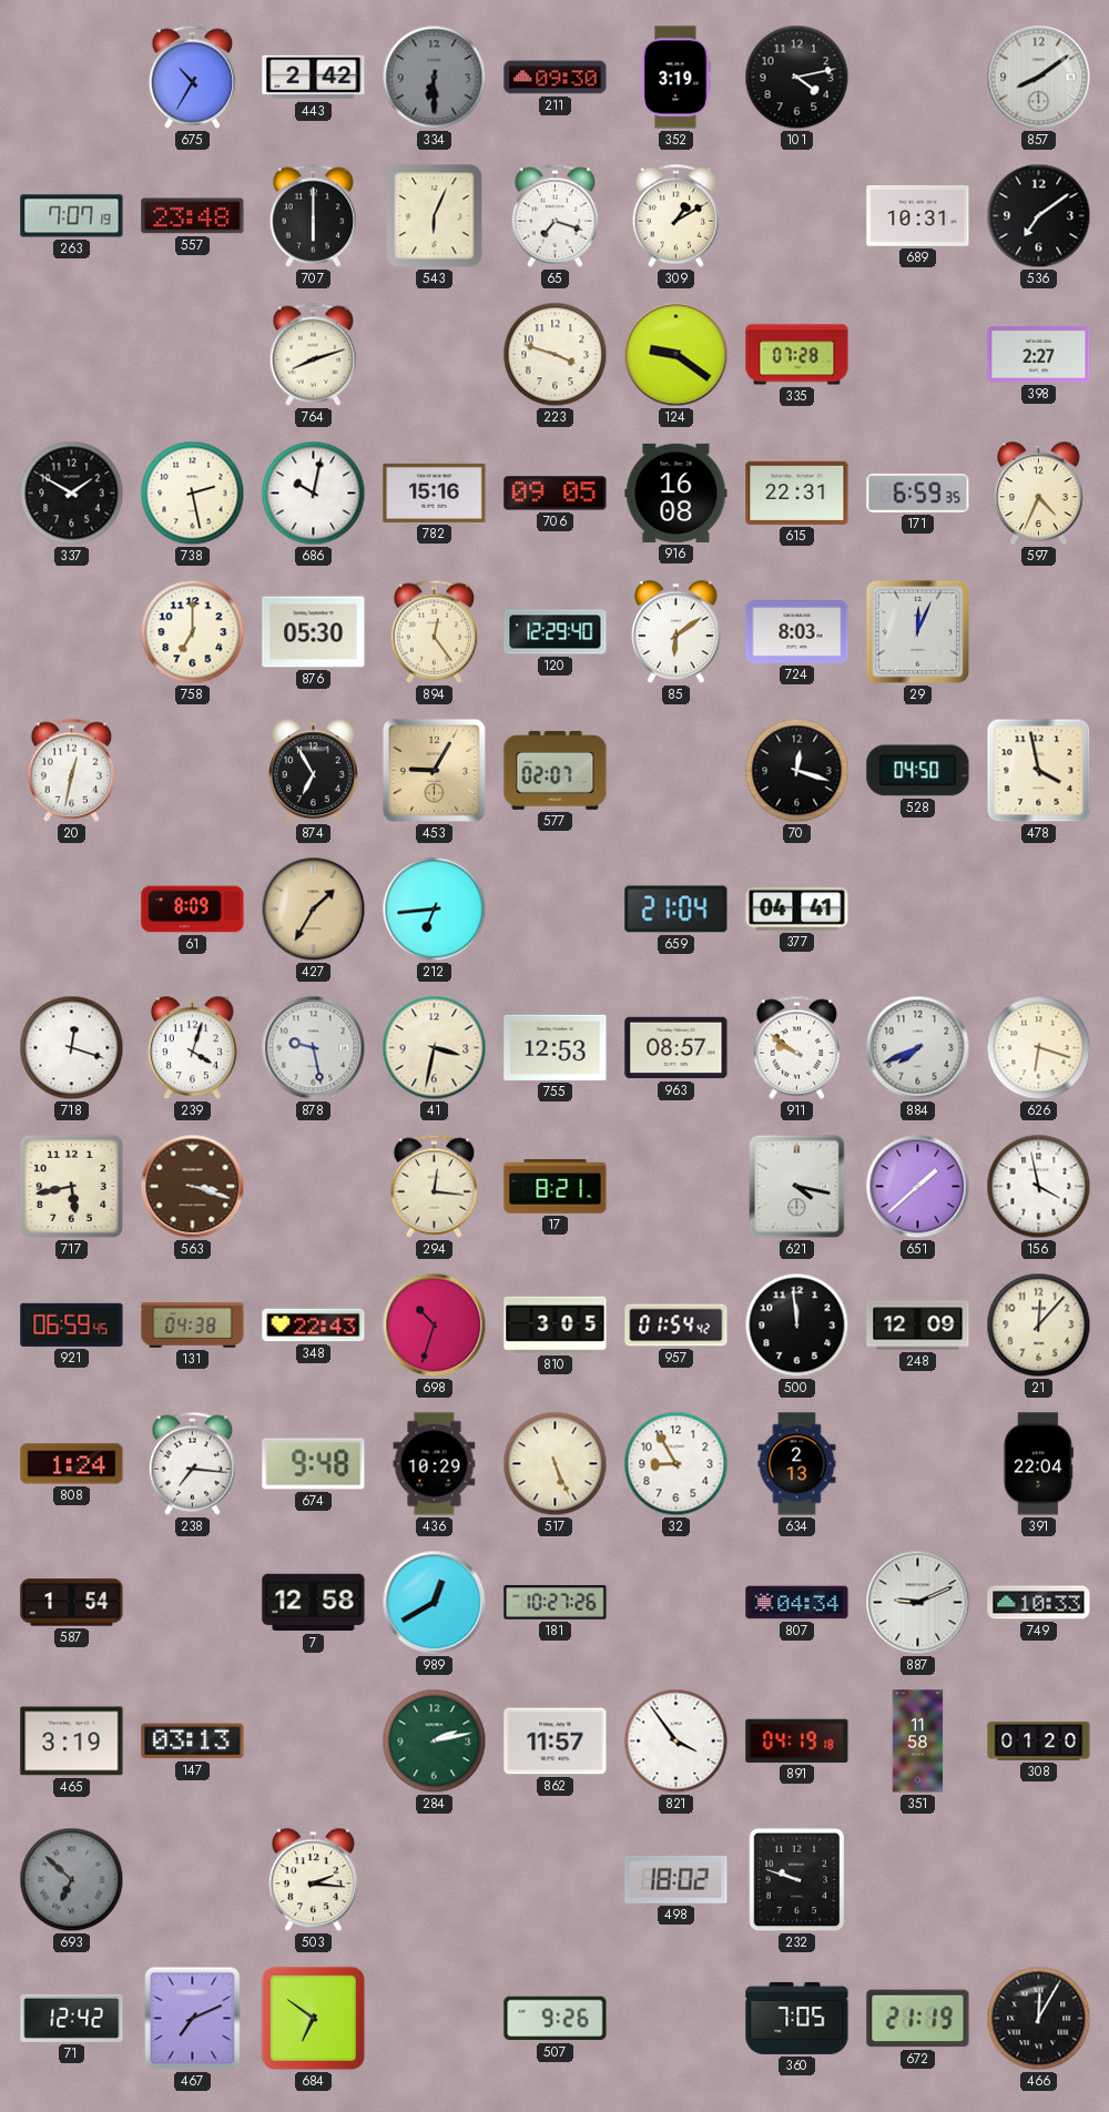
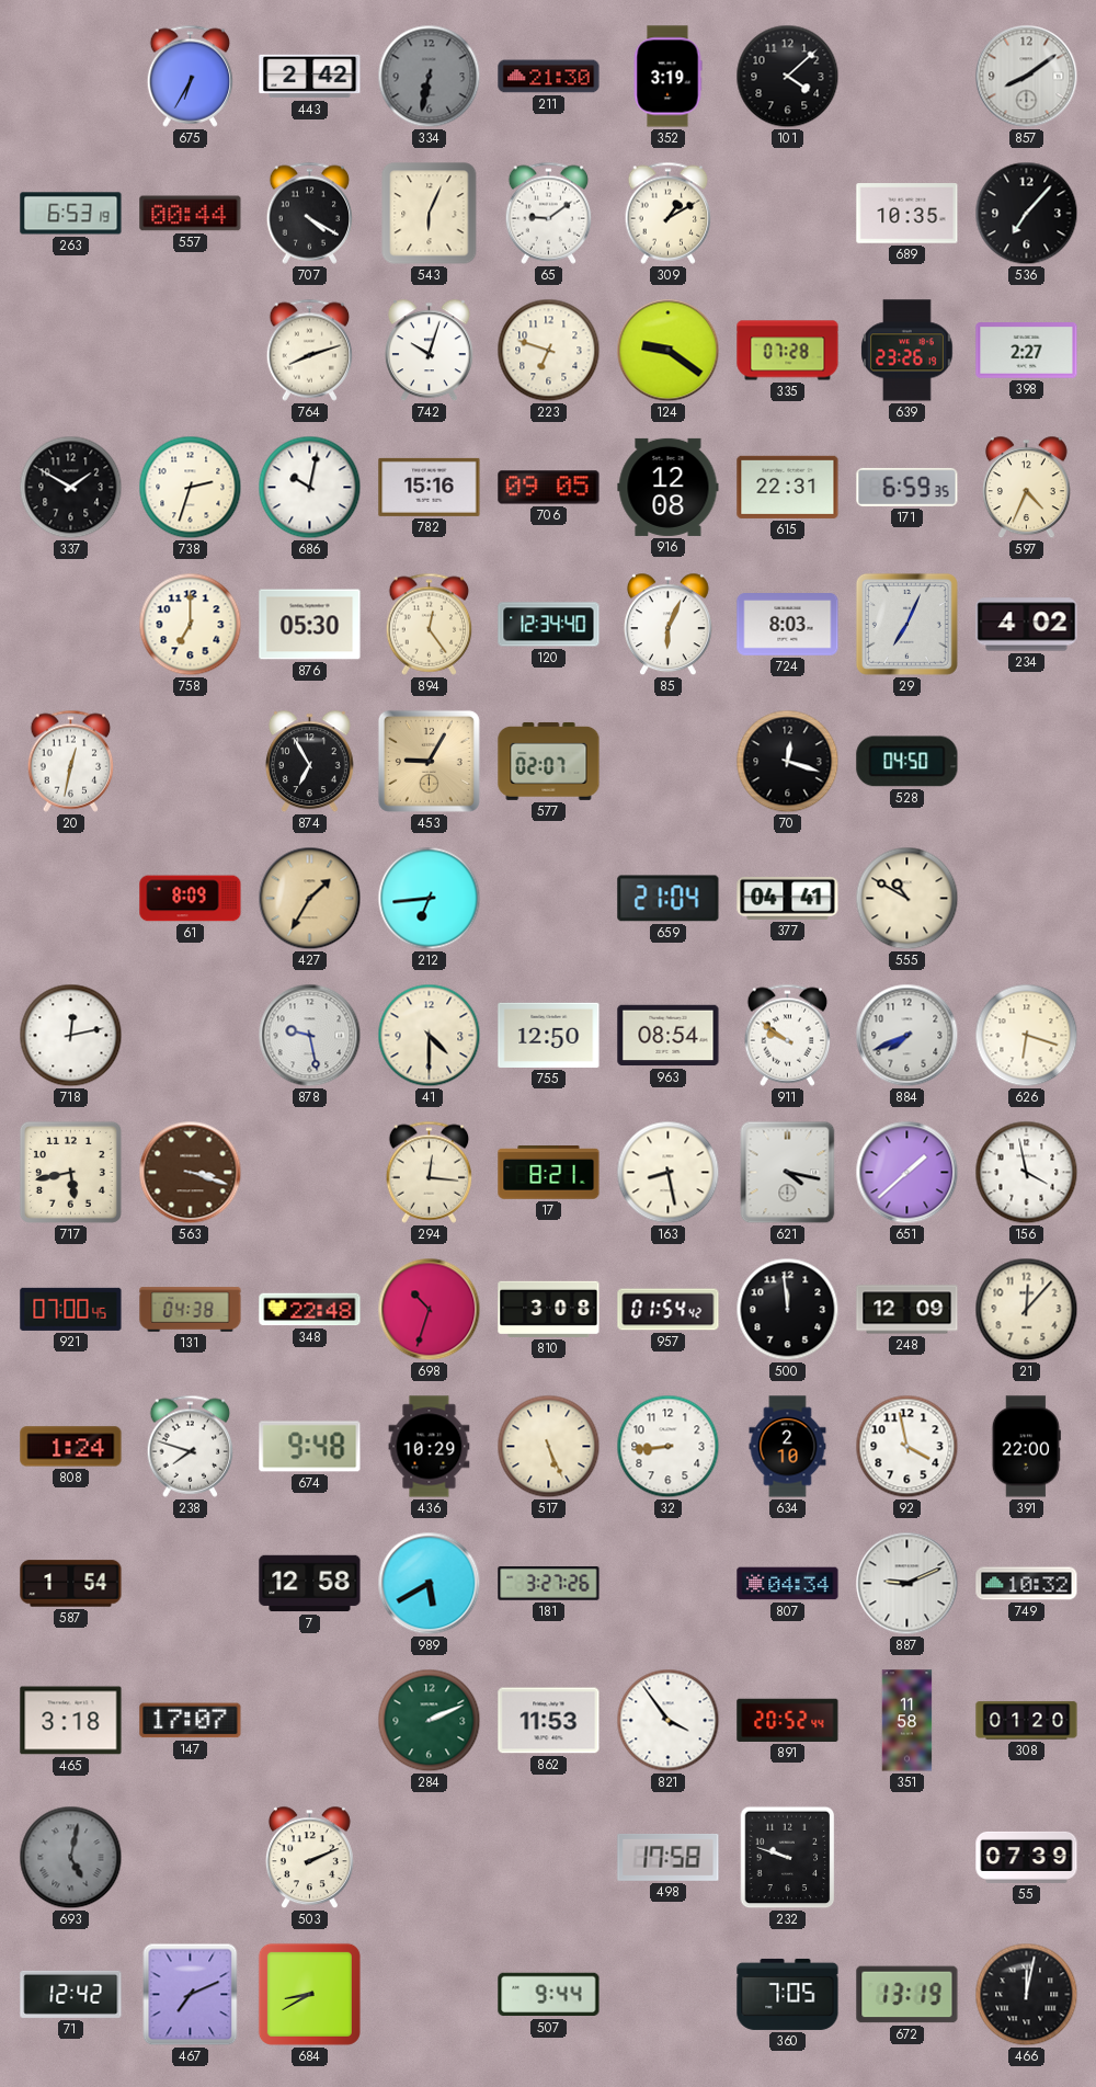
675: 10:35 -> 6:35
334: 6:30 -> 6:32
211: 09:30 -> 21:30
101: 4:13 -> 4:08
263: 7:07 -> 6:53
557: 23:48 -> 00:44
707: 6:00 -> 4:20
65: 7:18 -> 9:09
689: 10:31 -> 10:35
536: 7:09 -> 7:07
742: none -> 10:03
223: 3:48 -> 6:48
639: none -> 23:26
738: 2:28 -> 2:33
916: 16:08 -> 12:08
120: 12:29 -> 12:34
85: 6:09 -> 6:04
29: 12:04 -> 7:04
234: none -> 4:02
478: 3:58 -> none
555: none -> 10:50
718: 12:18 -> 12:13
239: 4:03 -> none
41: 3:32 -> 4:30
755: 12:53 -> 12:50
963: 08:57 -> 08:54
163: none -> 8:28
921: 06:59 -> 07:00
348: 22:43 -> 22:48
810: 3:05 -> 3:08
238: 7:16 -> 7:48
32: 8:55 -> 8:44
634: 2:13 -> 2:10
92: none -> 3:58
391: 22:04 -> 22:00
989: 12:40 -> 5:40
181: 10:27 -> 3:27
749: 10:33 -> 10:32
465: 3:19 -> 3:18
147: 03:13 -> 17:07
284: 2:13 -> 2:11
862: 11:57 -> 11:53
891: 04:19 -> 20:52
693: 6:52 -> 5:02
503: 2:16 -> 2:11
498: 18:02 -> 17:58
55: none -> 07:39
684: 6:51 -> 8:40
507: 9:26 -> 9:44
672: 21:19 -> 13:19
466: 12:05 -> 12:02
